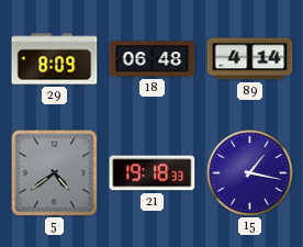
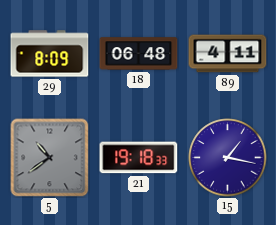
89: 4:14 -> 4:11
5: 4:39 -> 10:39
